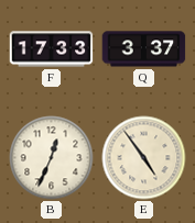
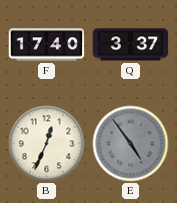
F: 17:33 -> 17:40
E dial: cream -> grey
